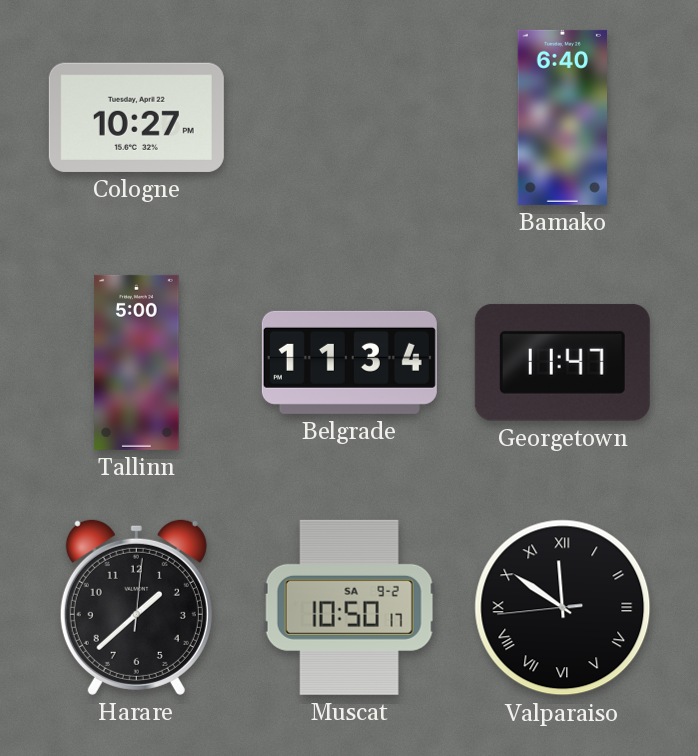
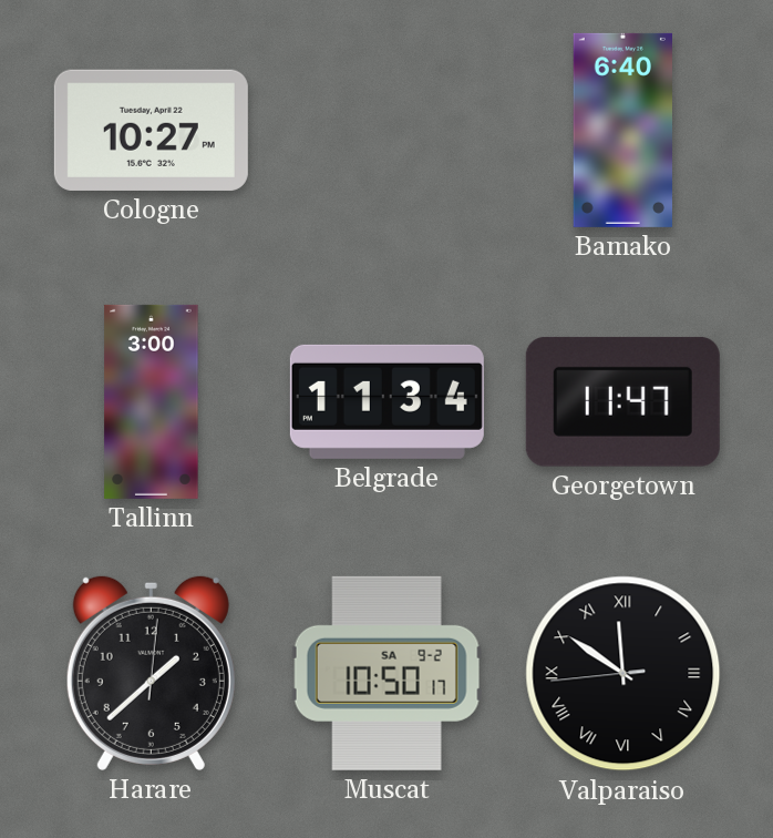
Tallinn: 5:00 -> 3:00
